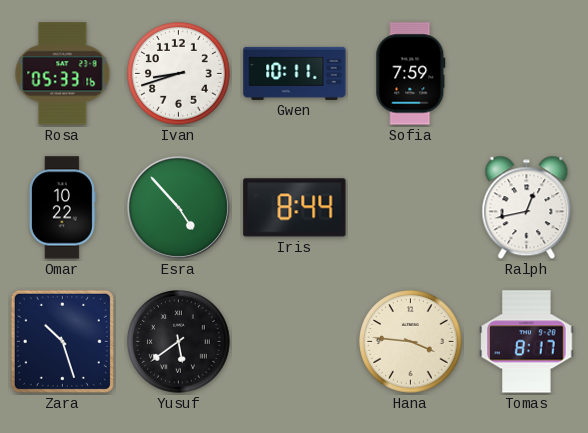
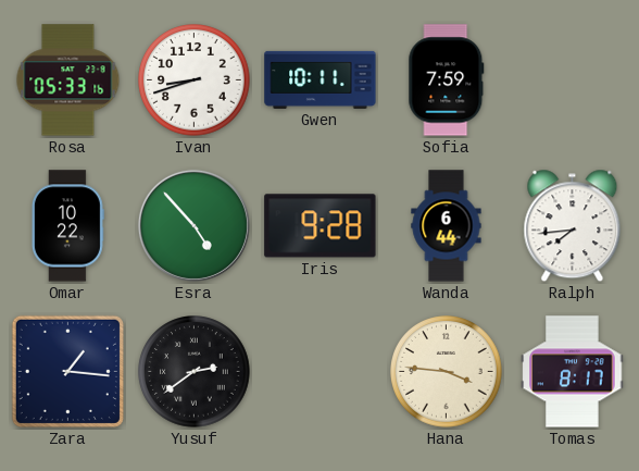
Iris: 8:44 -> 9:28
Wanda: none -> 6:44
Ralph: 12:43 -> 7:44
Zara: 10:27 -> 1:16
Yusuf: 5:39 -> 2:39
